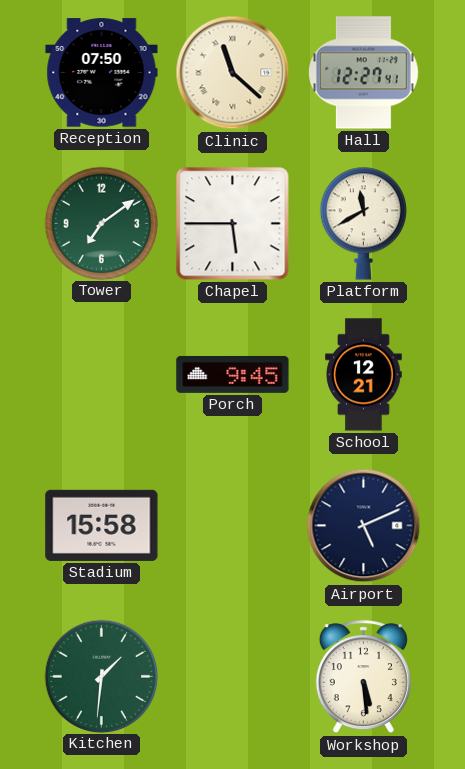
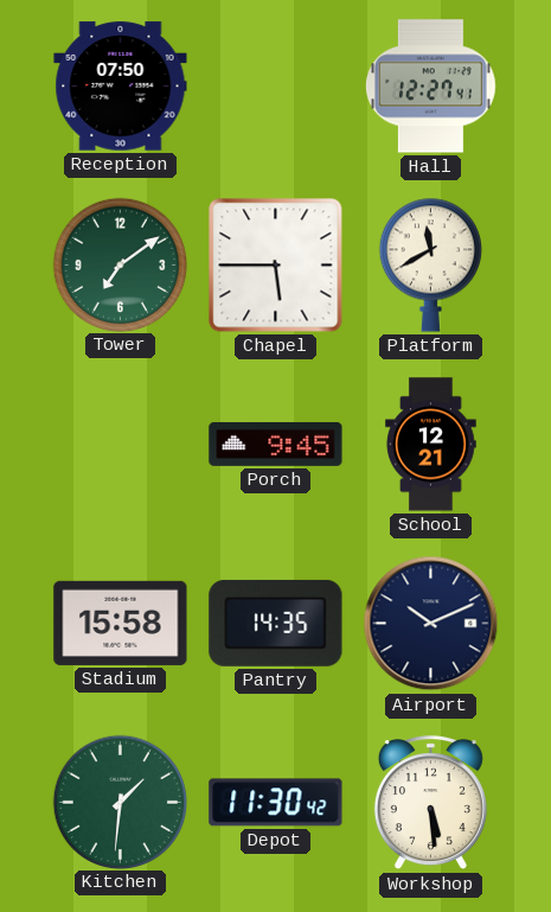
Clinic: 11:22 -> none
Pantry: none -> 14:35
Airport: 5:11 -> 10:11
Depot: none -> 11:30
